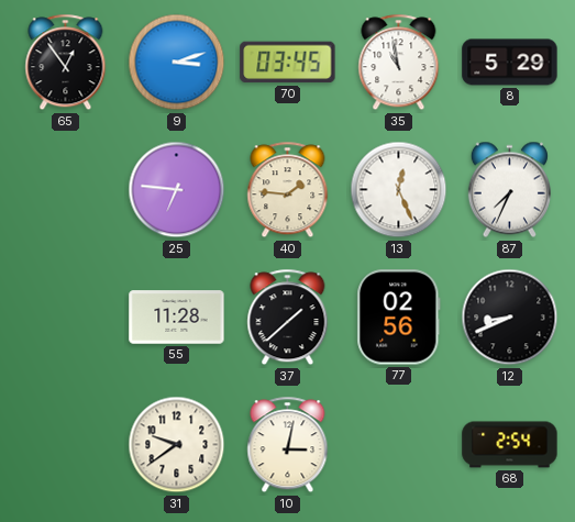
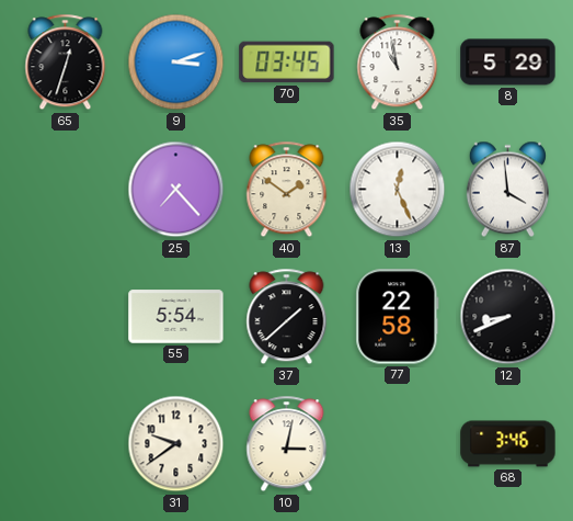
65: 12:54 -> 12:33
25: 6:46 -> 7:23
40: 1:46 -> 1:51
87: 7:34 -> 3:59
55: 11:28 -> 5:54
77: 02:56 -> 22:58
68: 2:54 -> 3:46
